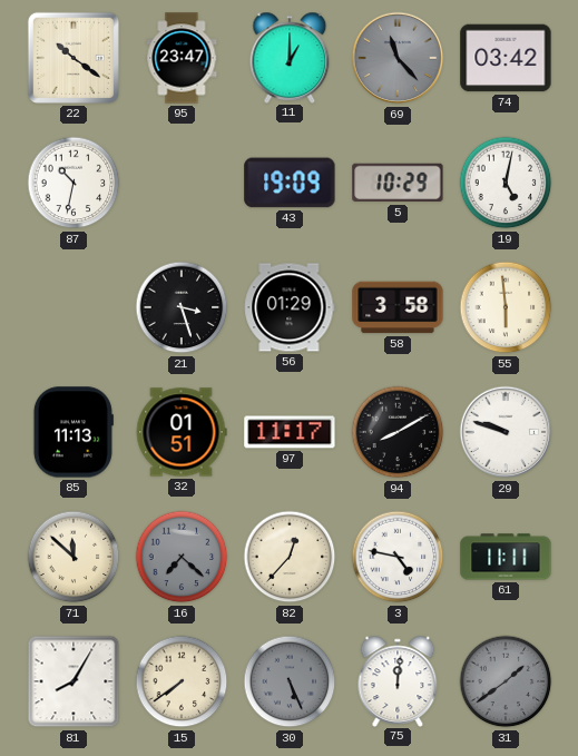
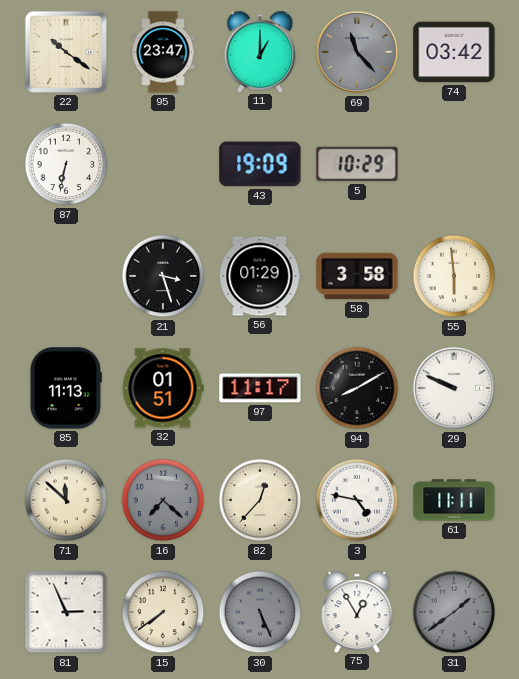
87: 10:32 -> 6:32
19: 5:02 -> none
29: 9:48 -> 9:49
81: 8:05 -> 2:56
75: 12:01 -> 12:55
